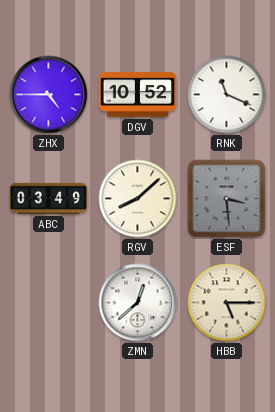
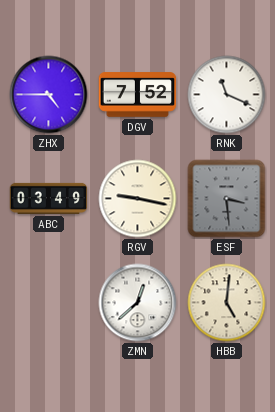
DGV: 10:52 -> 7:52
RGV: 8:08 -> 9:17
HBB: 5:15 -> 5:01
